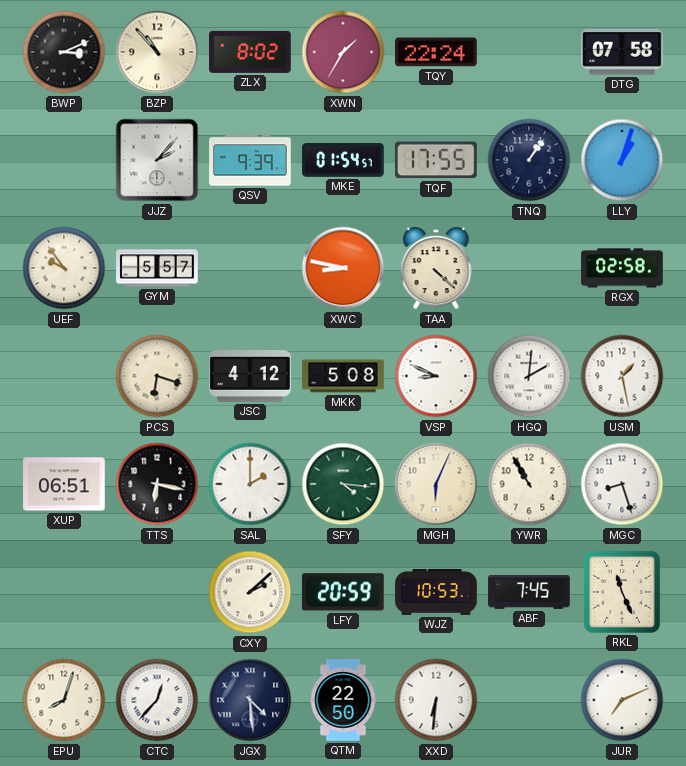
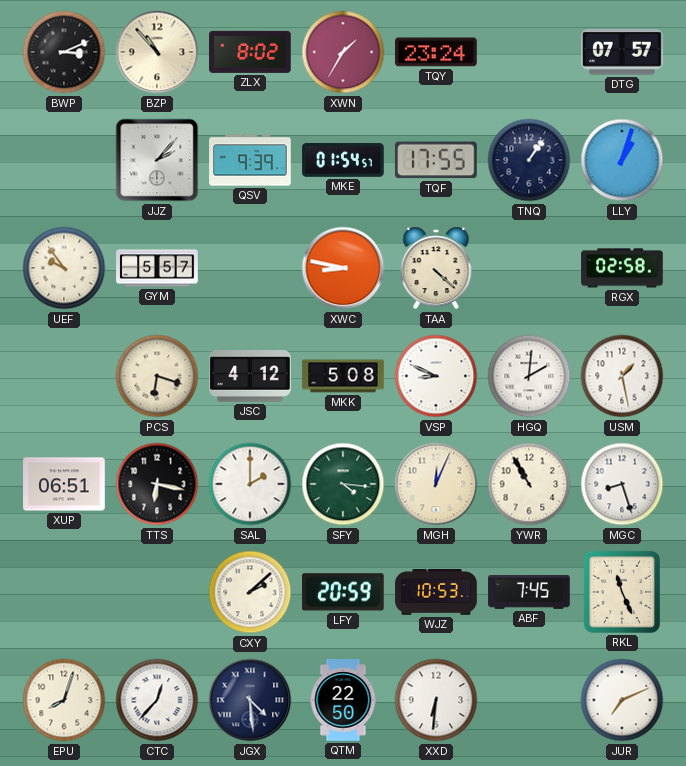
TQY: 22:24 -> 23:24
DTG: 07:58 -> 07:57
MGH: 6:04 -> 12:04
